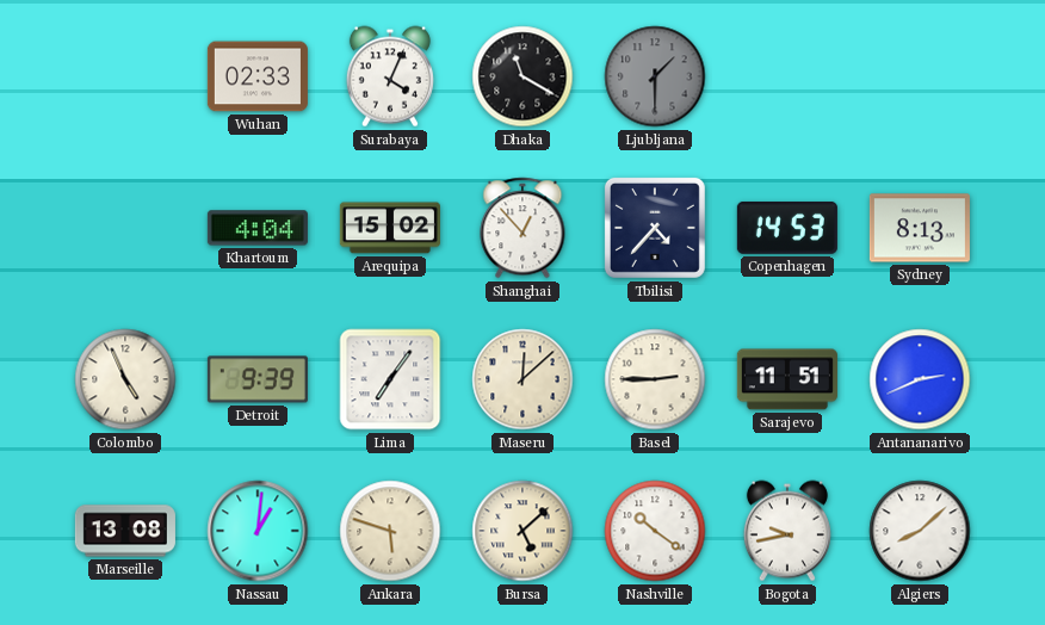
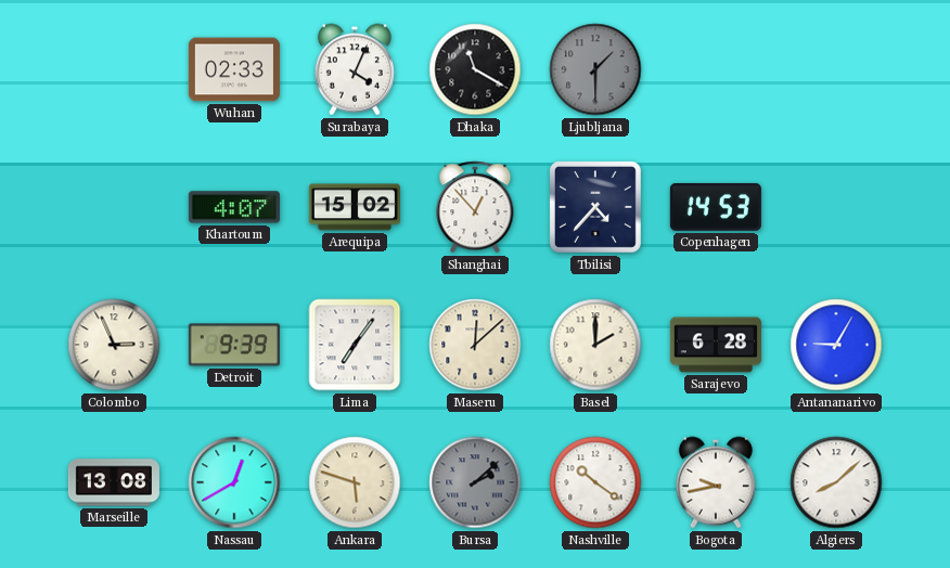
Khartoum: 4:04 -> 4:07
Sydney: 8:13 -> none
Colombo: 4:56 -> 2:56
Basel: 2:45 -> 2:00
Sarajevo: 11:51 -> 6:28
Antananarivo: 2:41 -> 9:05
Nassau: 1:01 -> 12:40
Bursa: 5:08 -> 2:08
Bursa dial: cream -> grey
